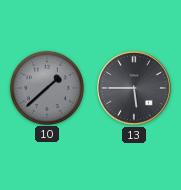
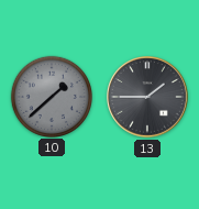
13: 5:45 -> 1:45
